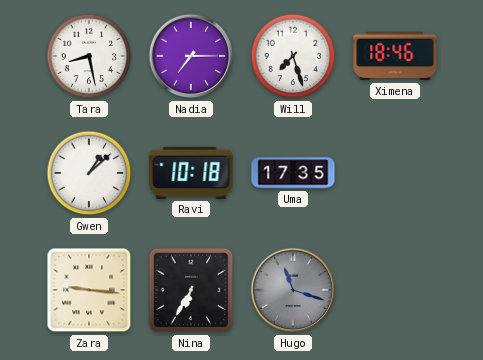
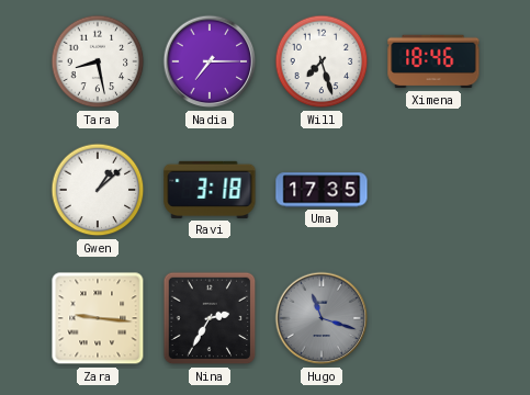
Ravi: 10:18 -> 3:18
Nina: 6:35 -> 2:35
